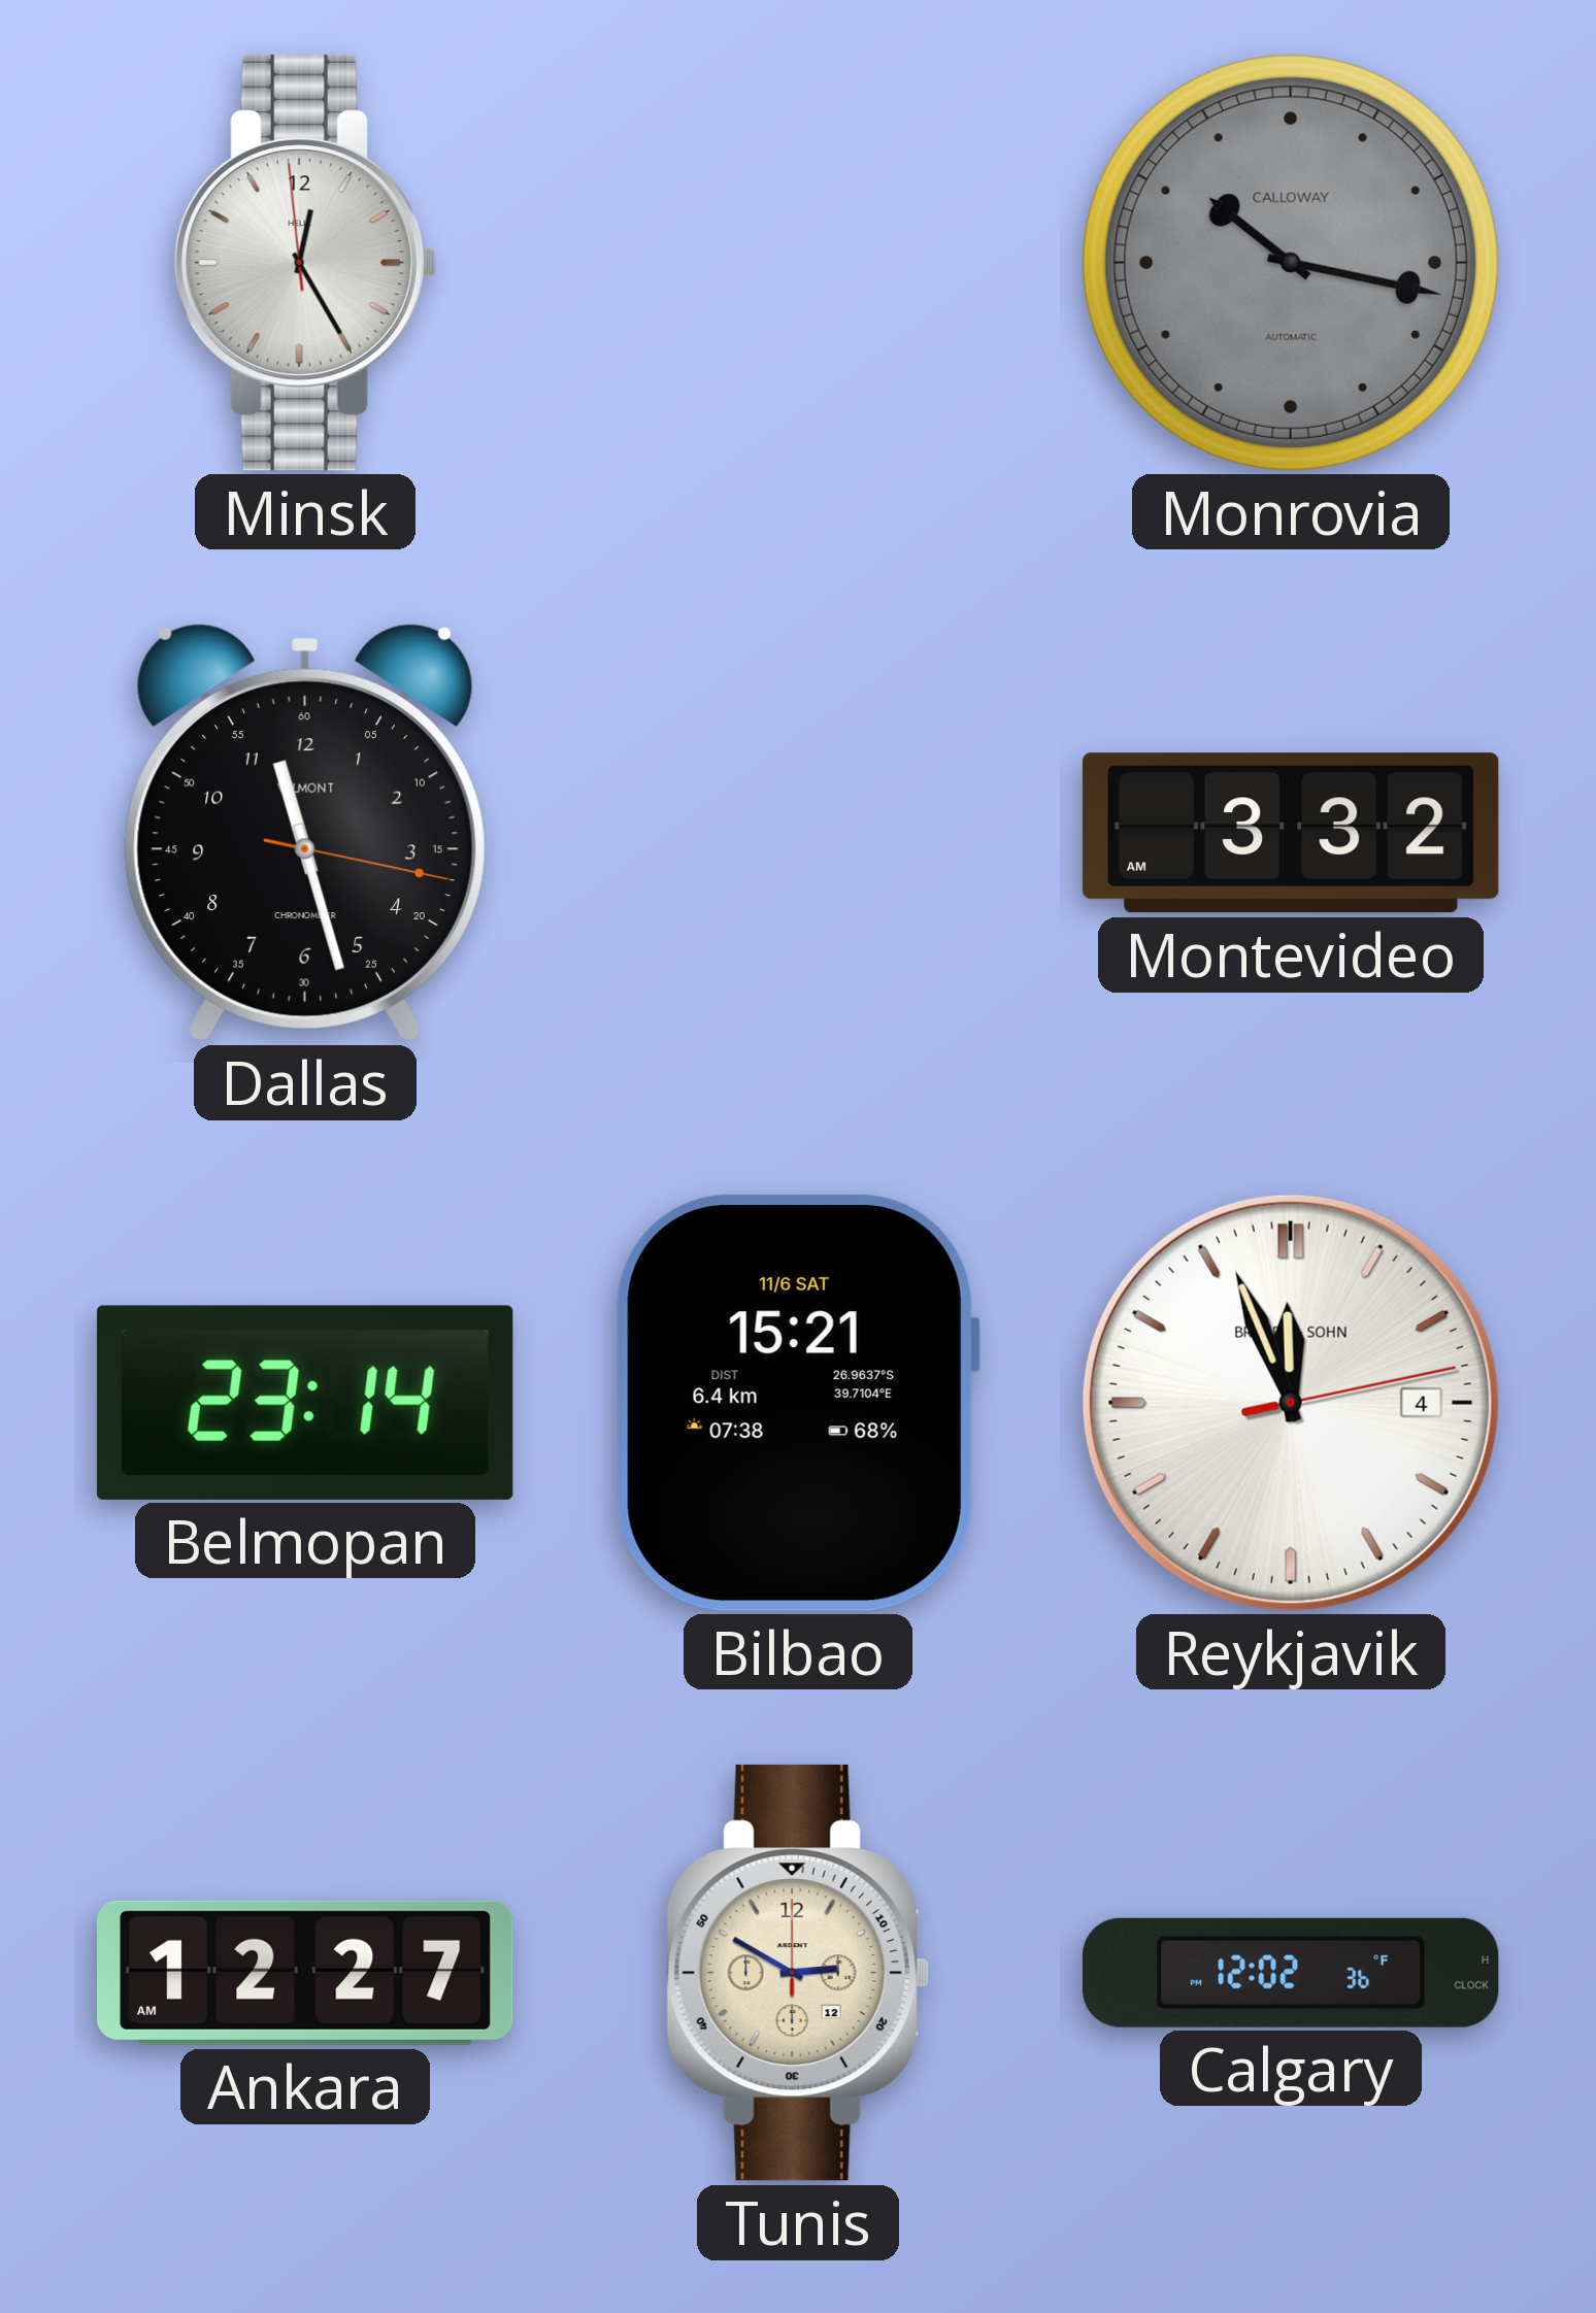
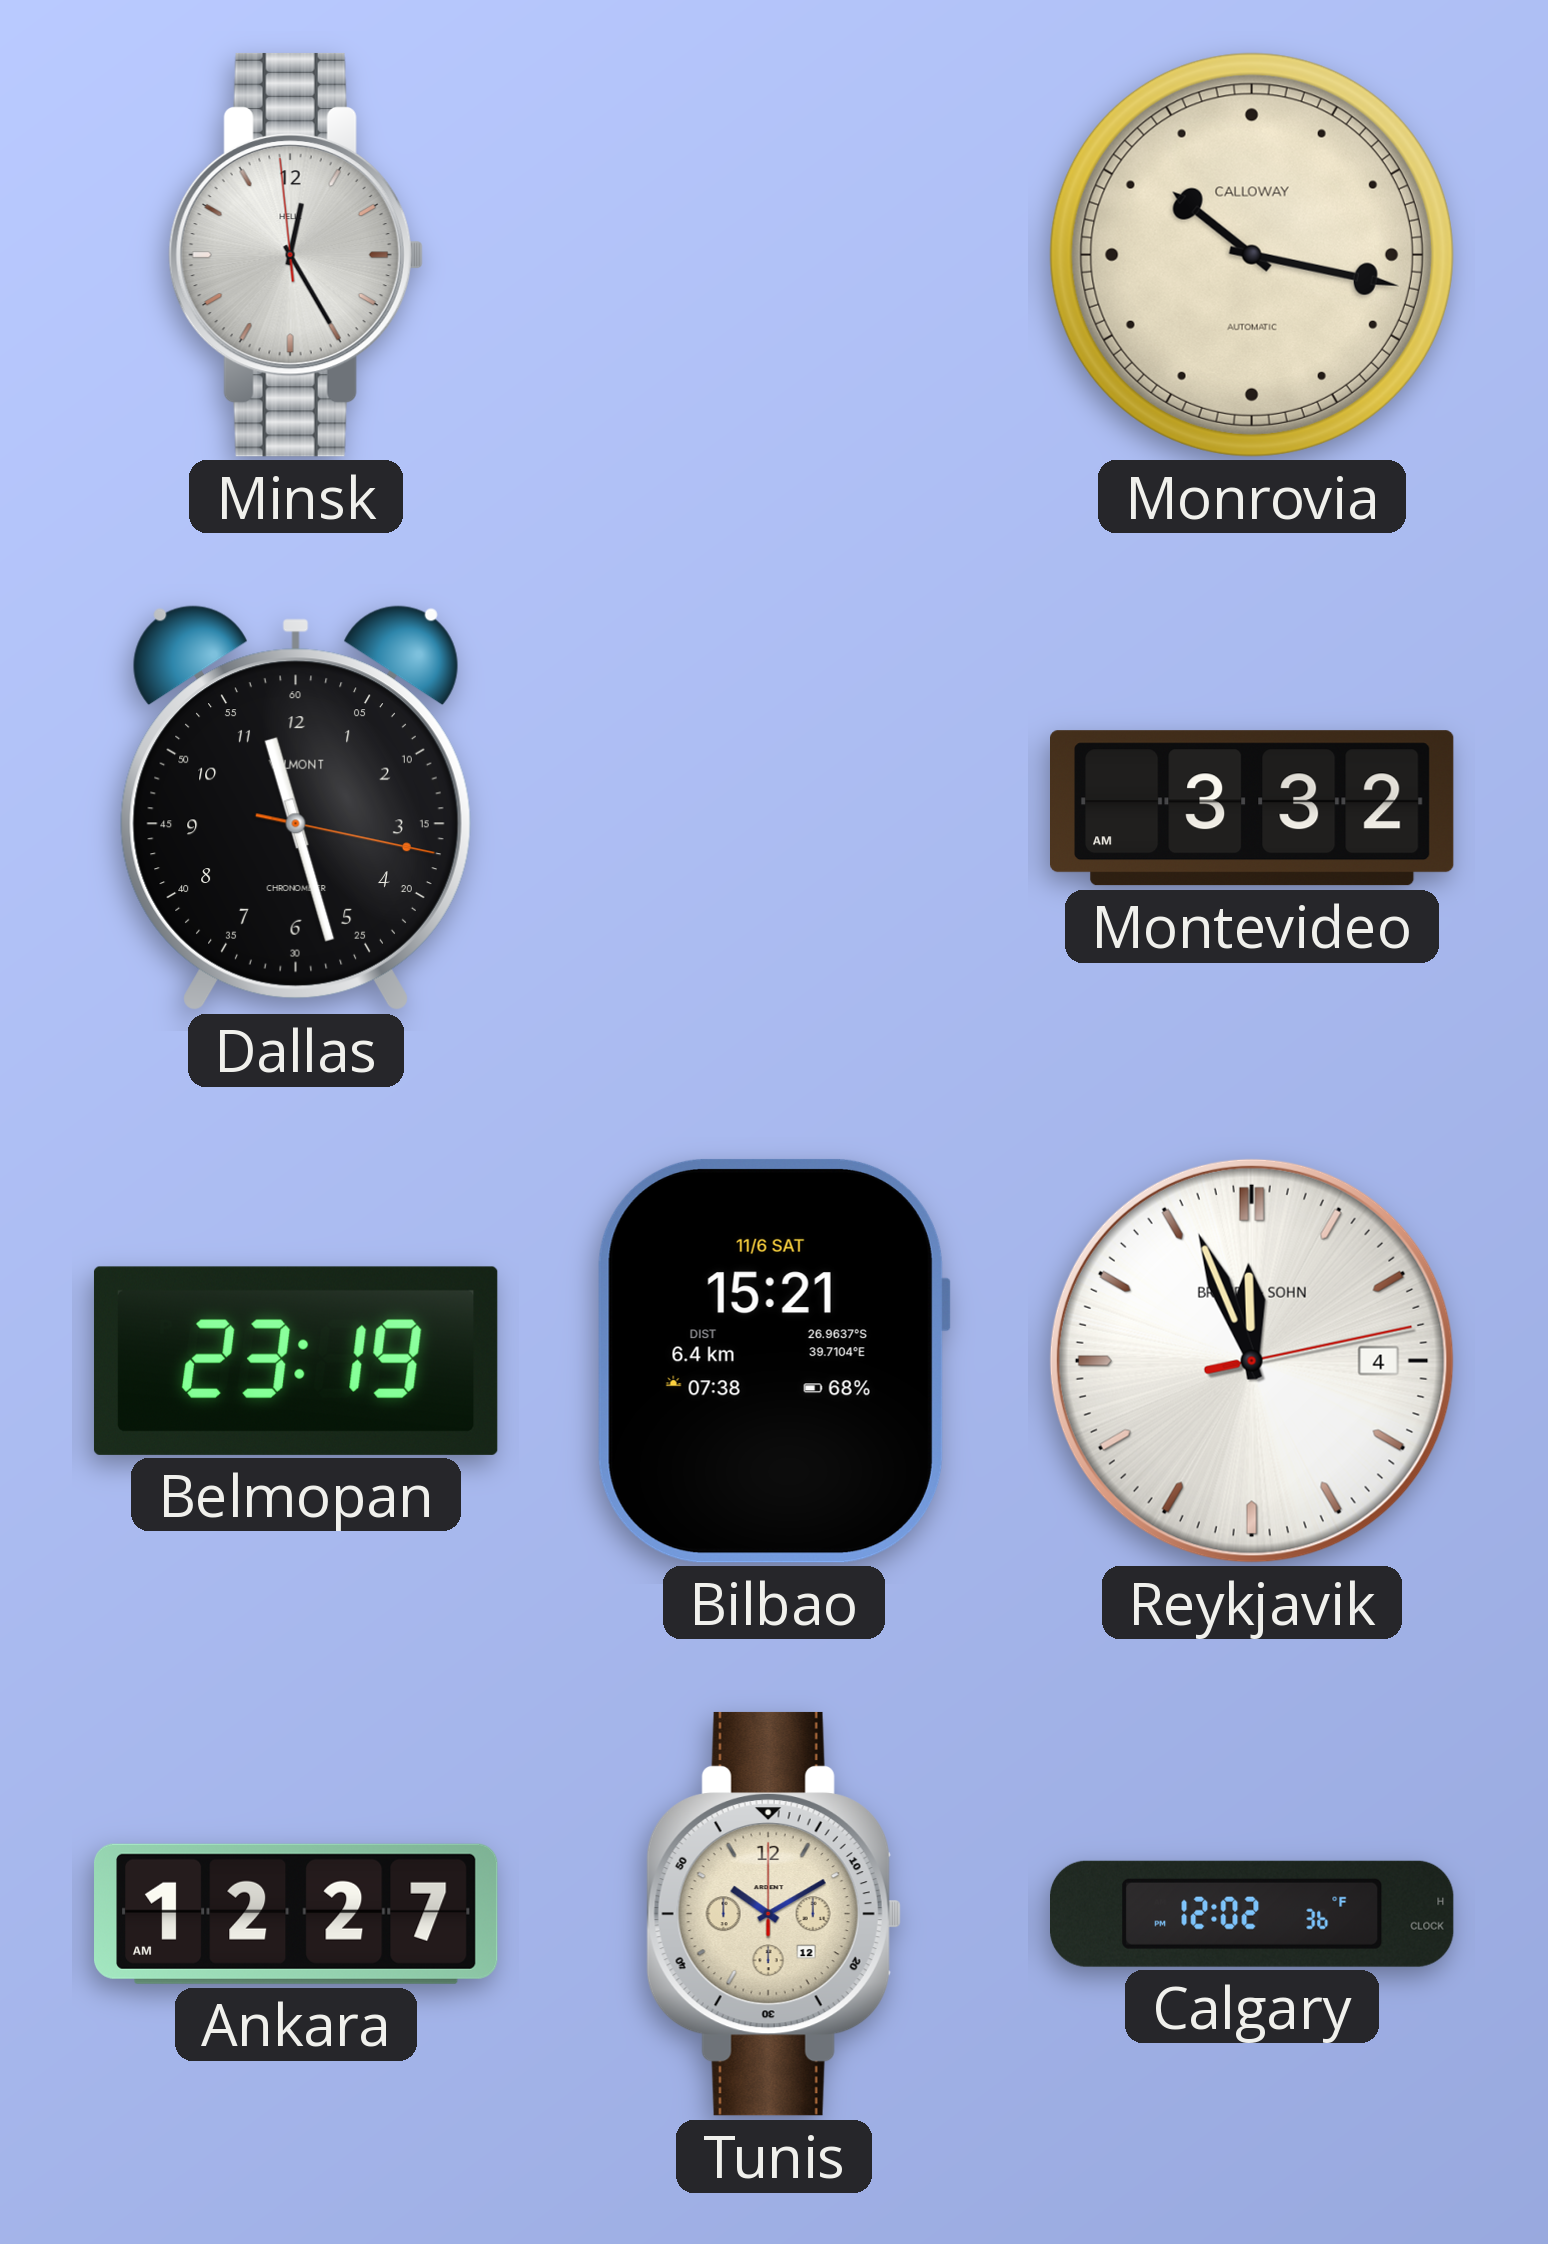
Monrovia dial: grey -> cream
Belmopan: 23:14 -> 23:19
Tunis: 2:50 -> 10:10
